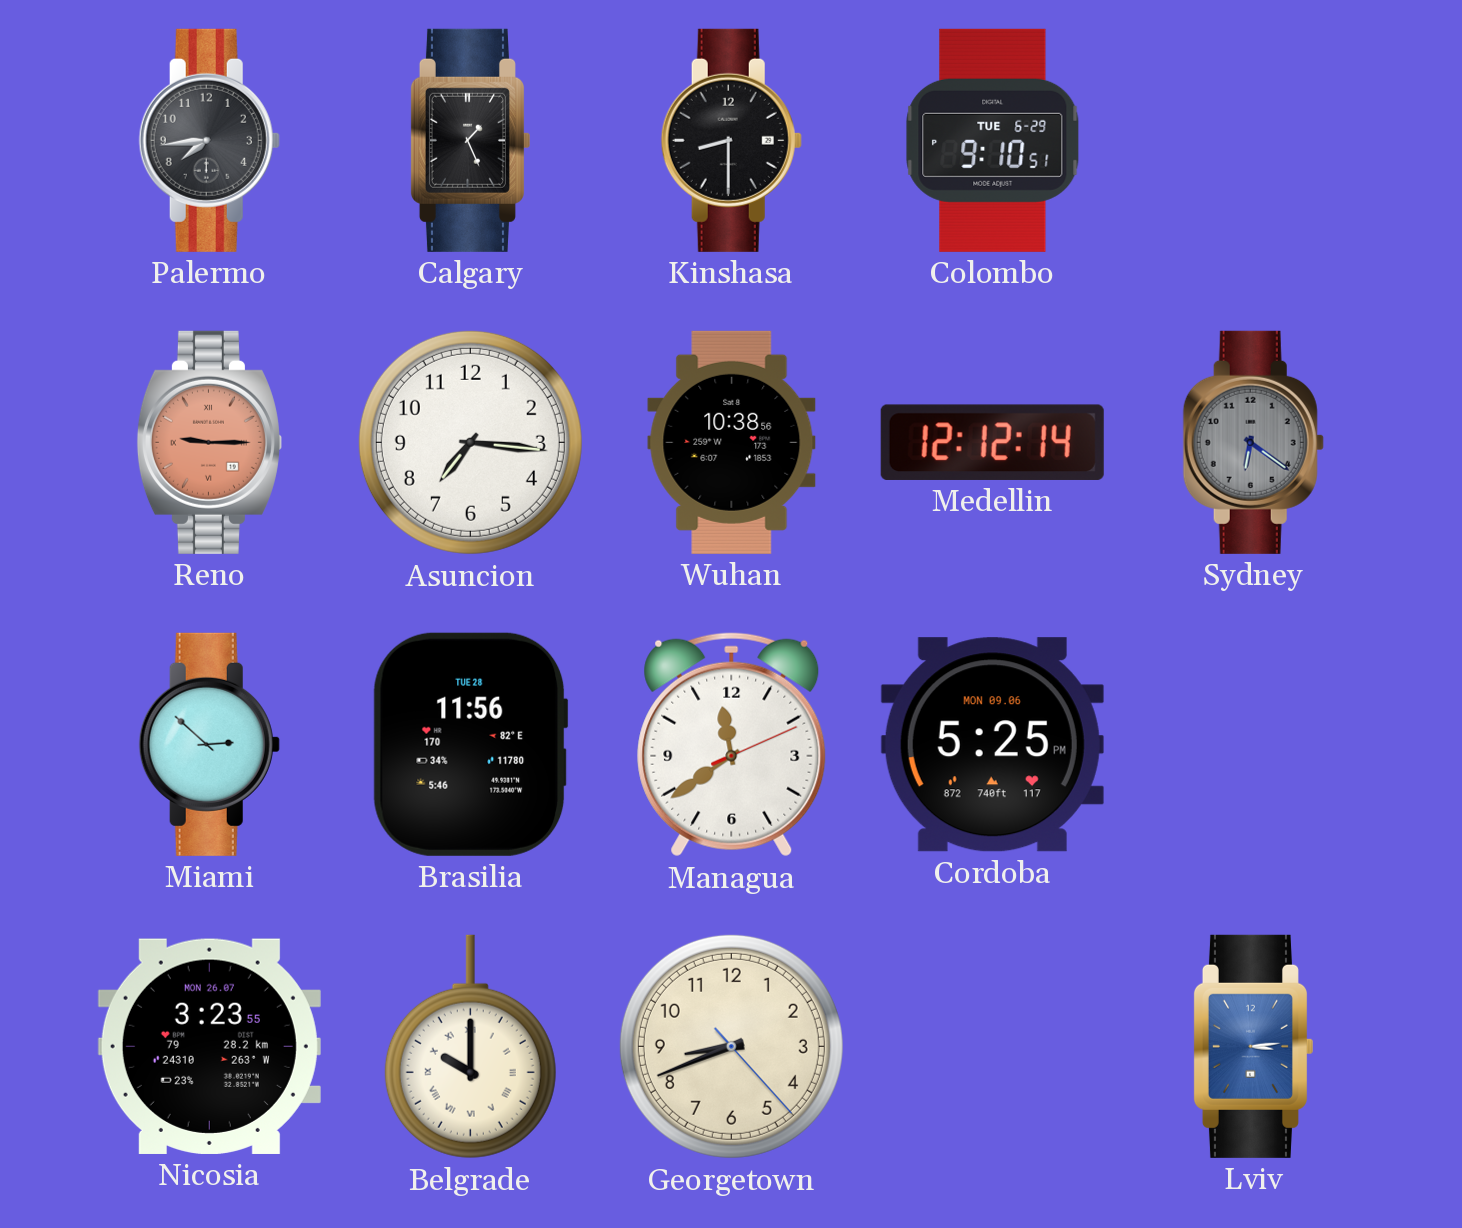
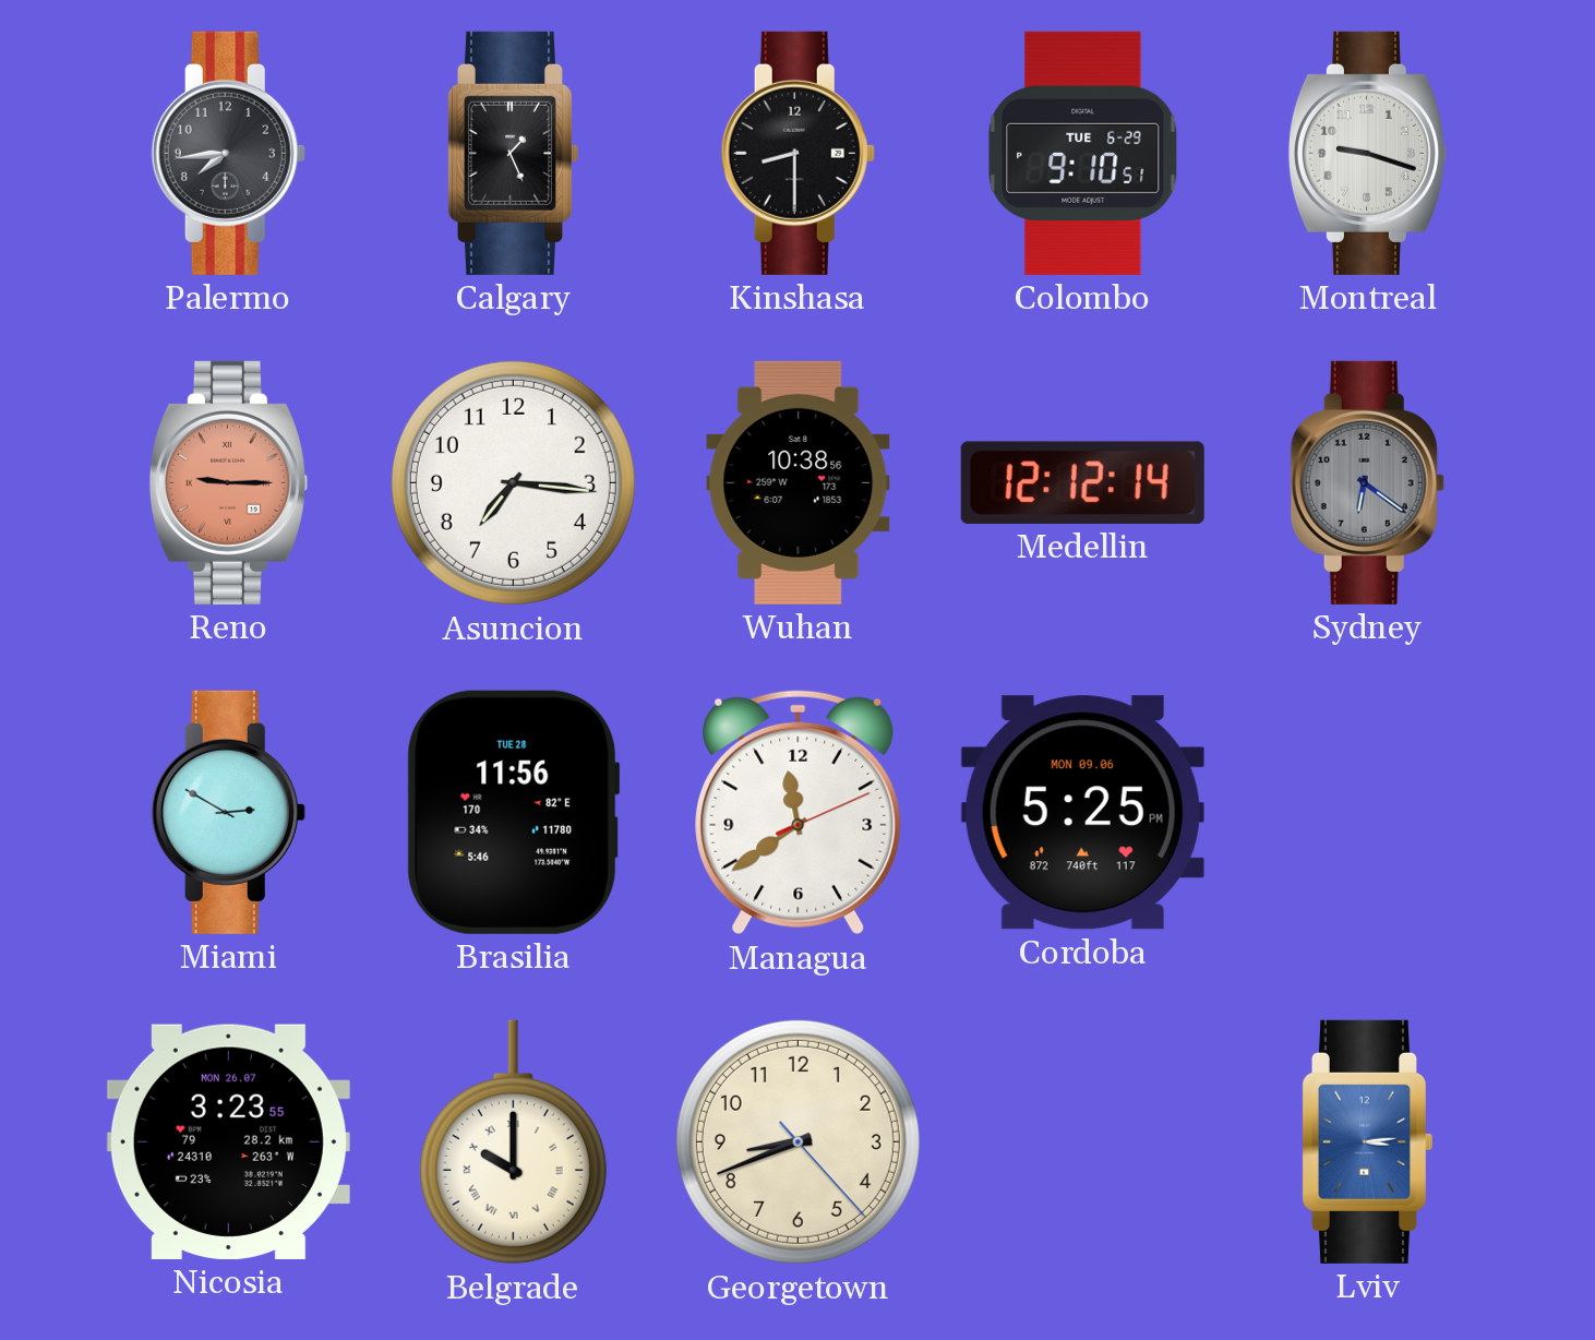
Montreal: none -> 9:18
Miami: 2:52 -> 2:50
